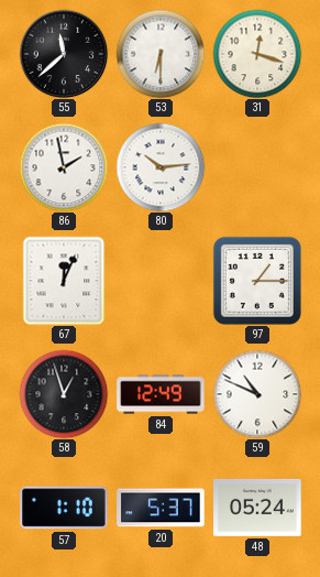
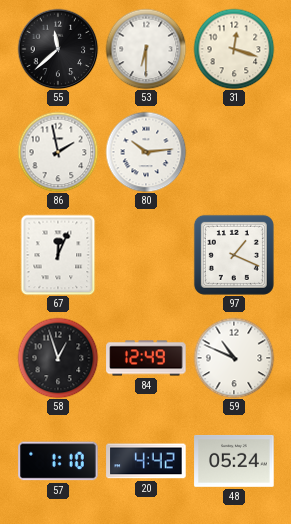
97: 1:15 -> 1:19
20: 5:37 -> 4:42
